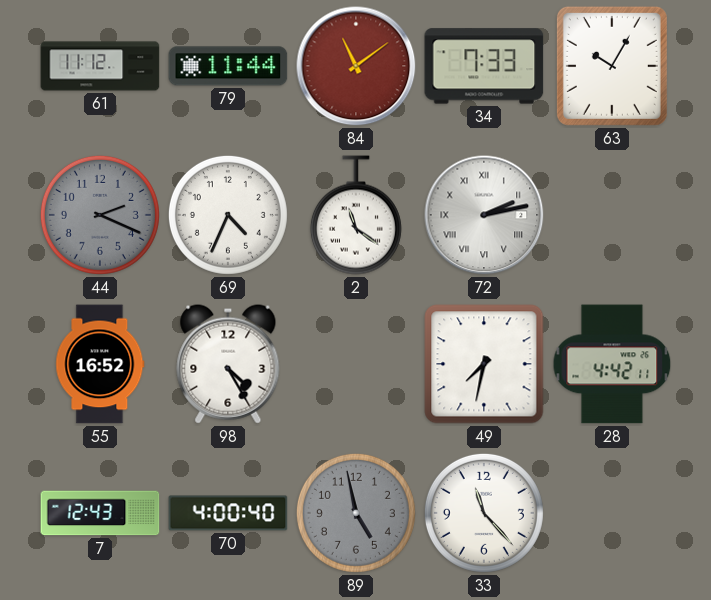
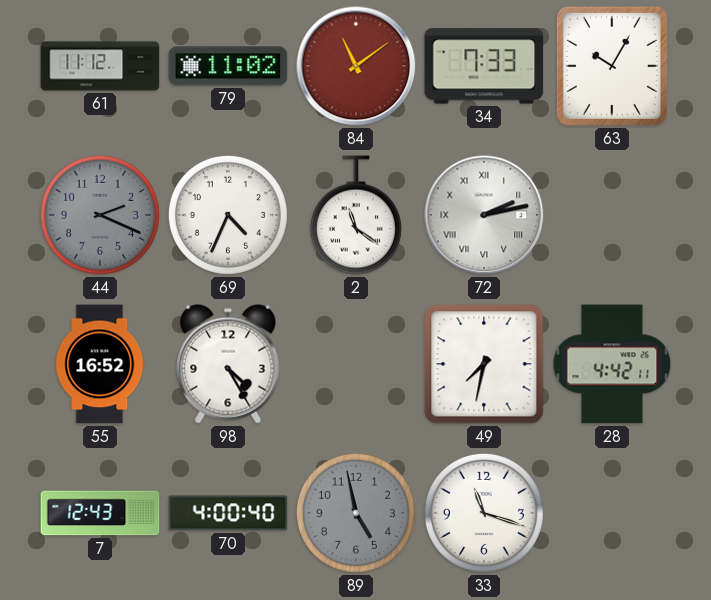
79: 11:44 -> 11:02
33: 11:23 -> 11:18
